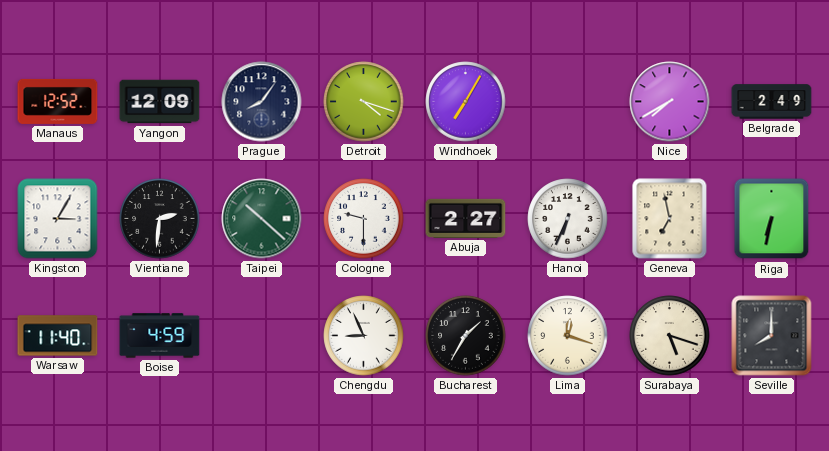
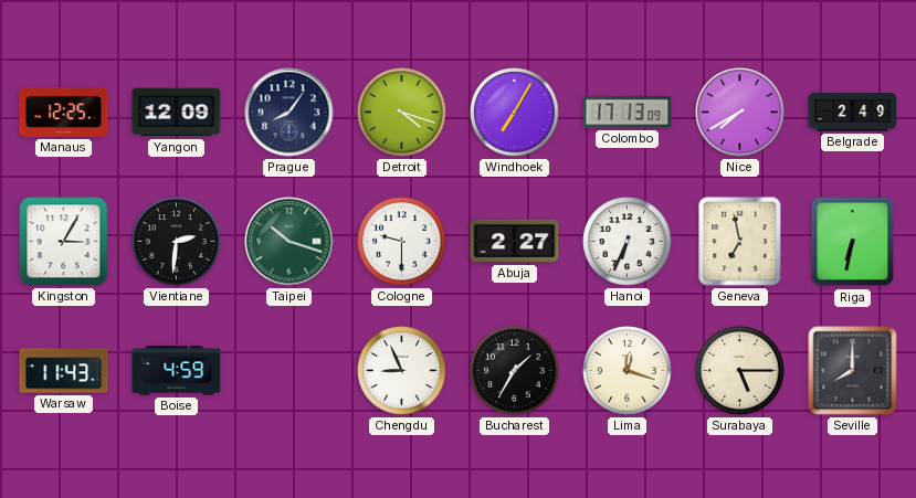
Manaus: 12:52 -> 12:25
Colombo: none -> 17:13
Taipei: 10:22 -> 10:18
Warsaw: 11:40 -> 11:43
Surabaya: 5:18 -> 5:15
